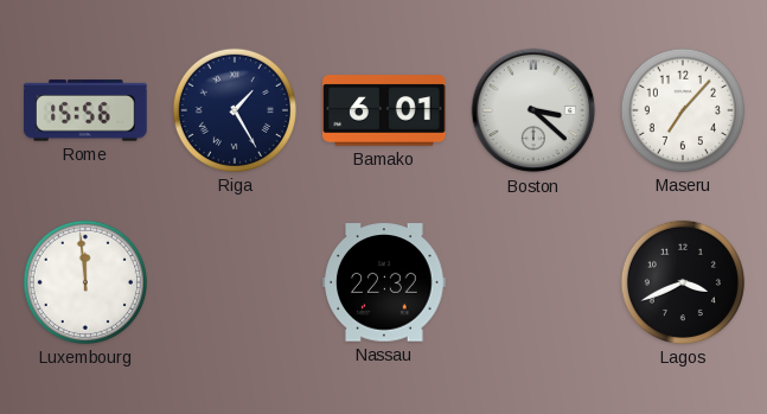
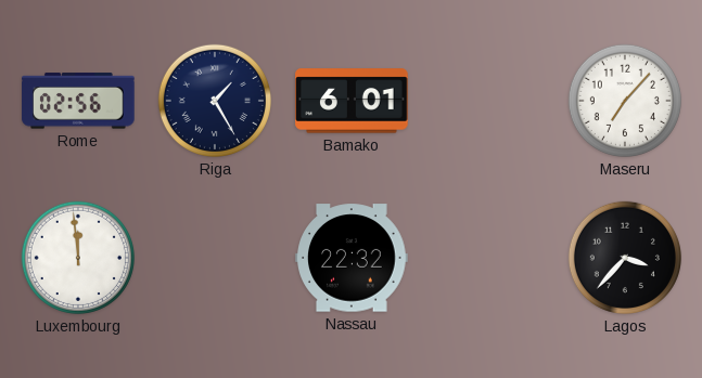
Rome: 15:56 -> 02:56
Boston: 3:22 -> none
Lagos: 3:41 -> 3:37
